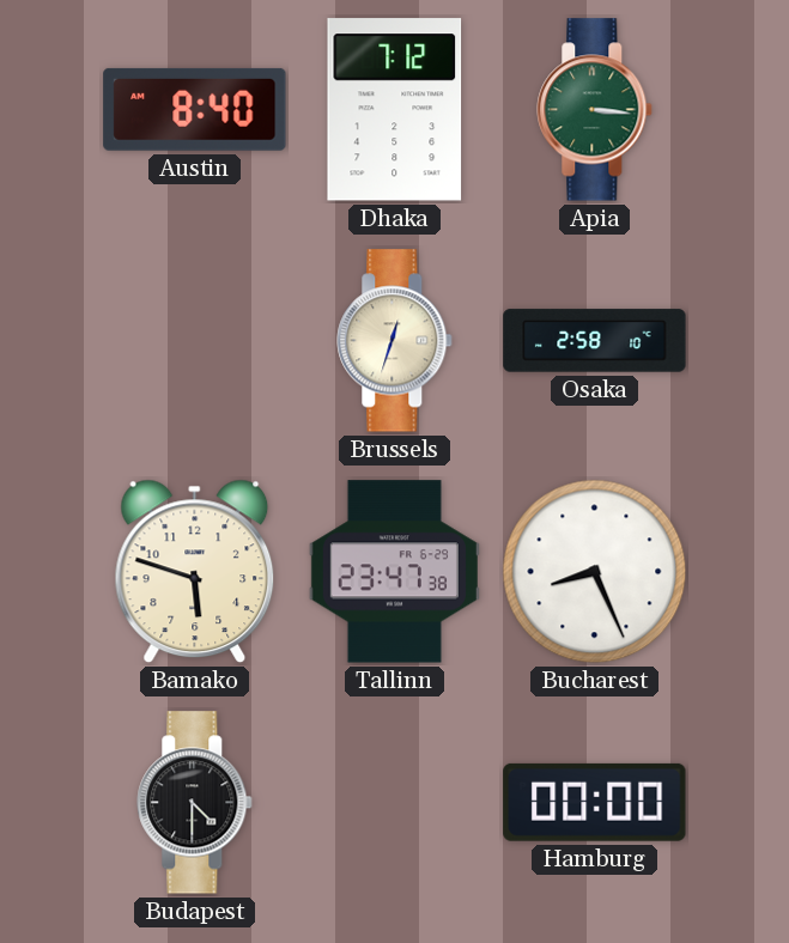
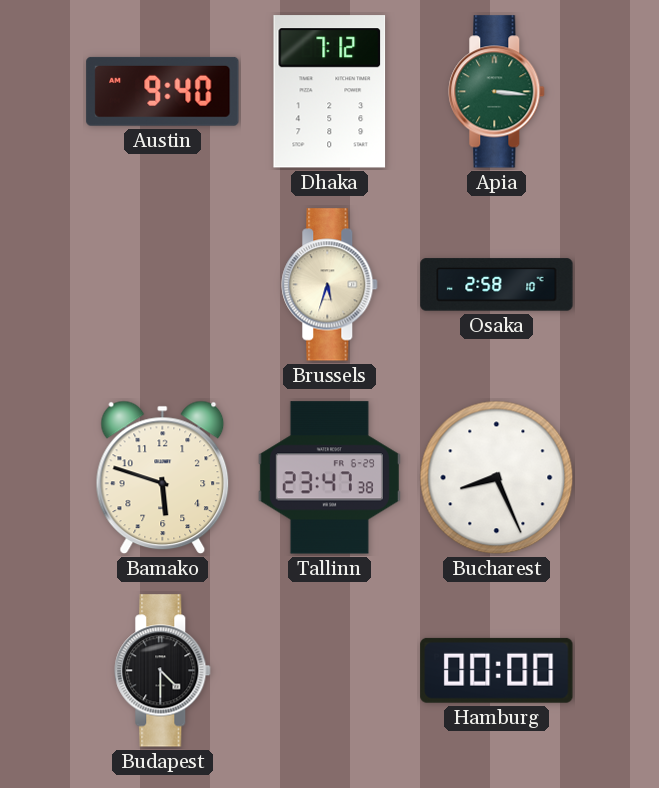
Austin: 8:40 -> 9:40
Brussels: 12:33 -> 5:33
